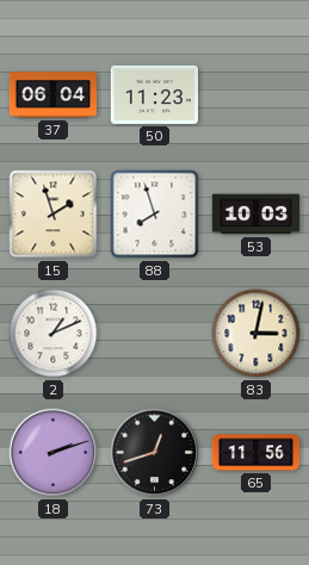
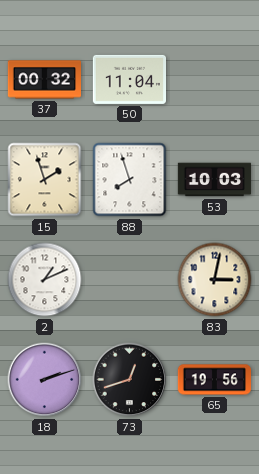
37: 06:04 -> 00:32
50: 11:23 -> 11:04
65: 11:56 -> 19:56
